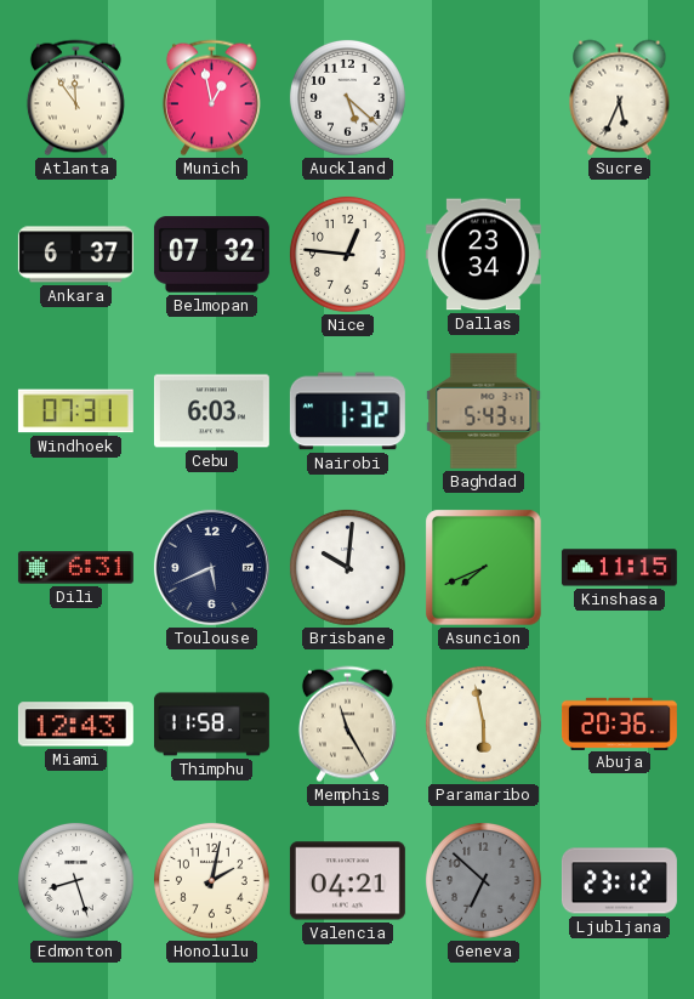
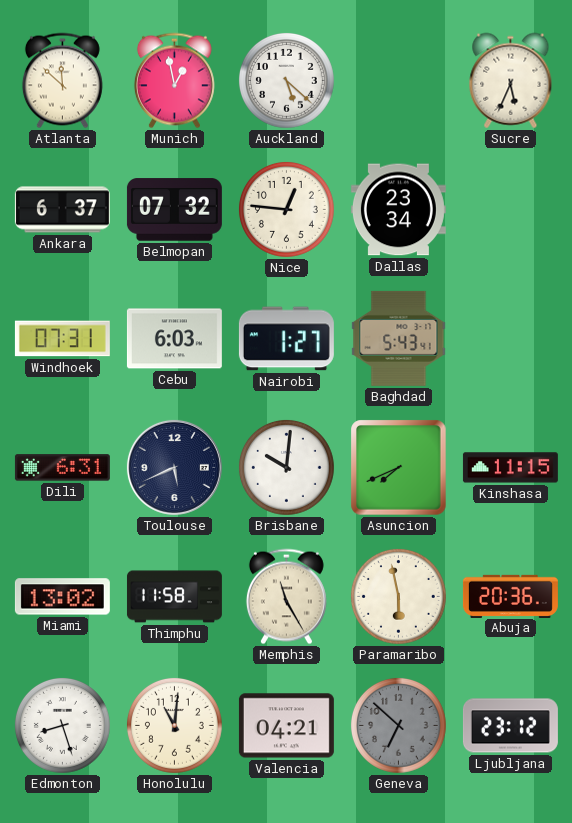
Atlanta: 11:54 -> 11:52
Nairobi: 1:32 -> 1:27
Miami: 12:43 -> 13:02
Honolulu: 2:02 -> 11:01
